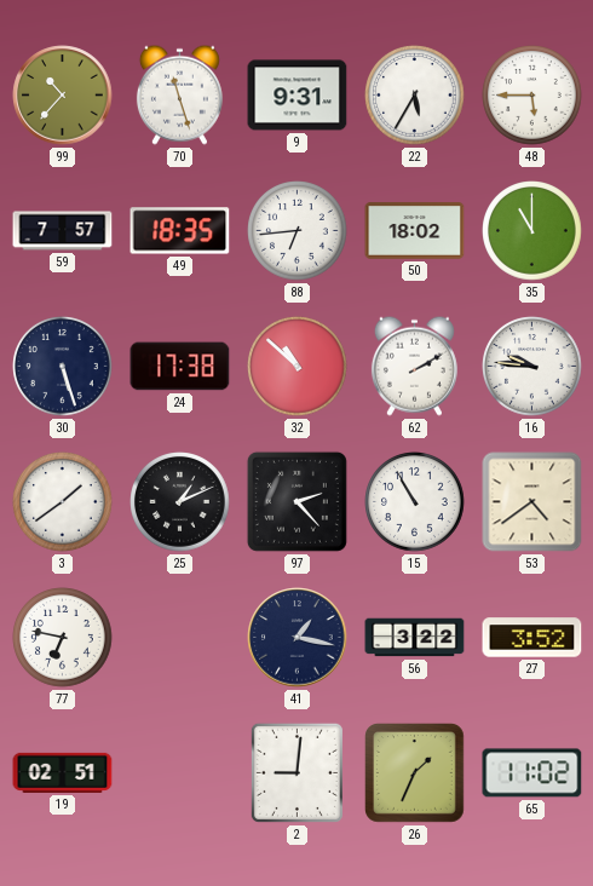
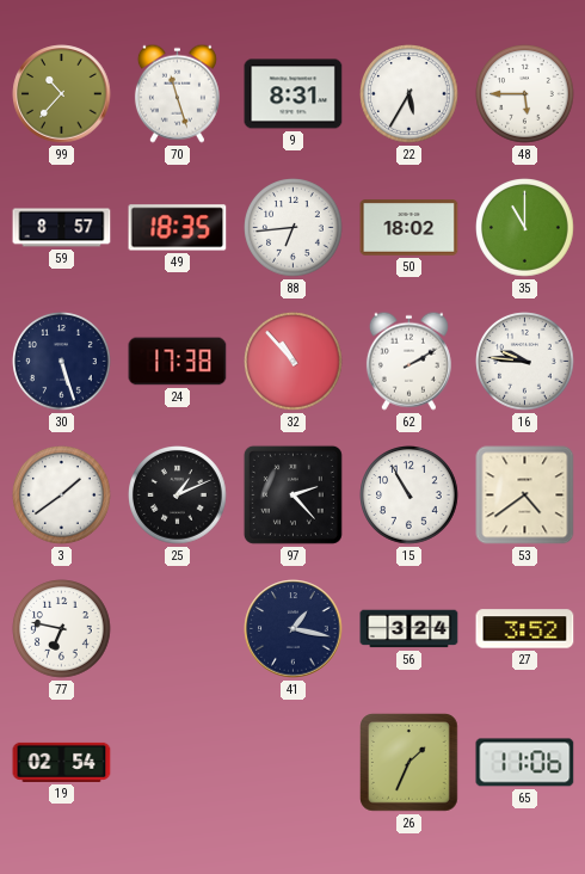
9: 9:31 -> 8:31
59: 7:57 -> 8:57
32: 10:52 -> 10:53
56: 3:22 -> 3:24
19: 02:51 -> 02:54
2: 9:01 -> none
65: 11:02 -> 11:06
